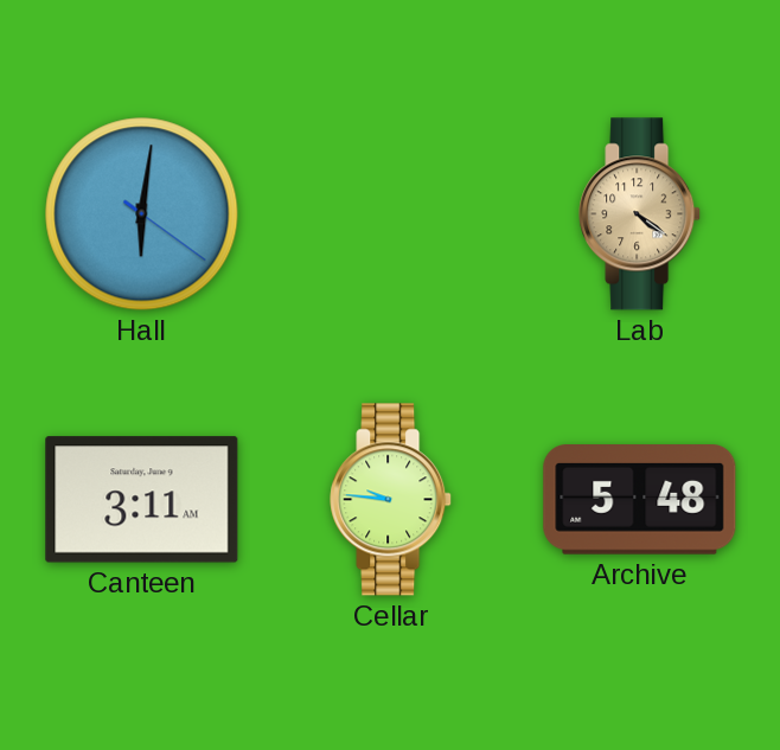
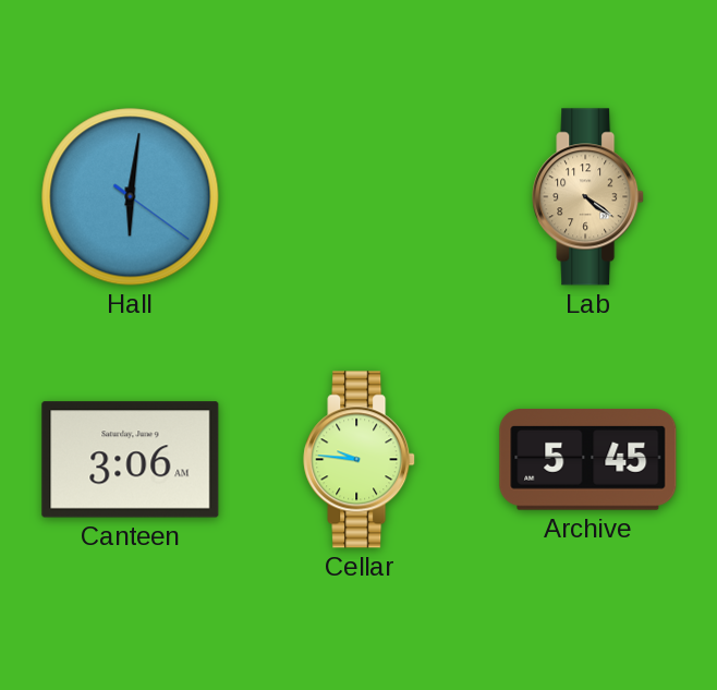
Canteen: 3:11 -> 3:06
Archive: 5:48 -> 5:45
